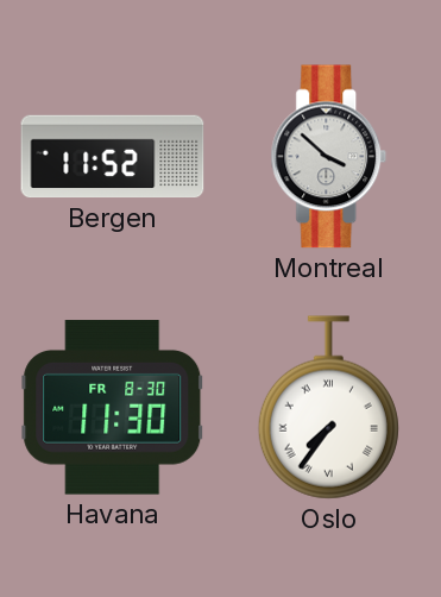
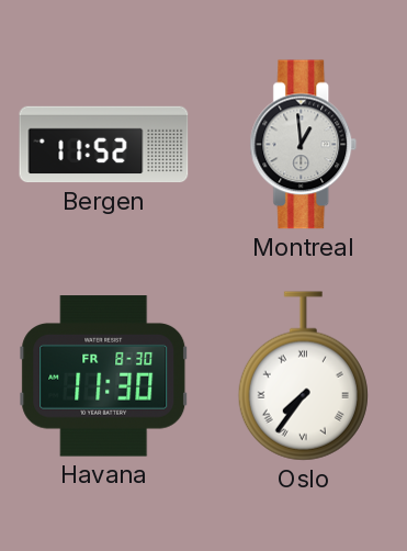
Montreal: 3:52 -> 12:59
